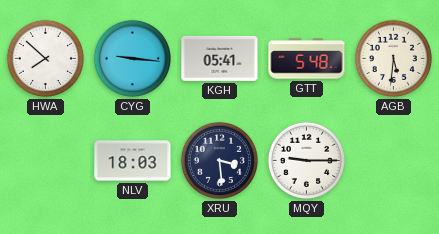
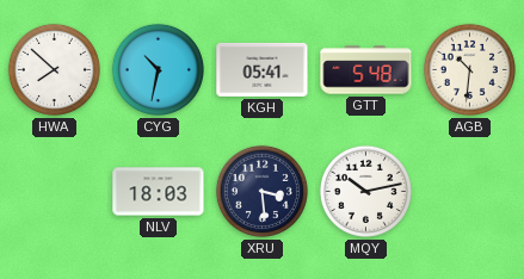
CYG: 9:16 -> 10:32
AGB: 5:31 -> 10:31
MQY: 9:15 -> 10:13
